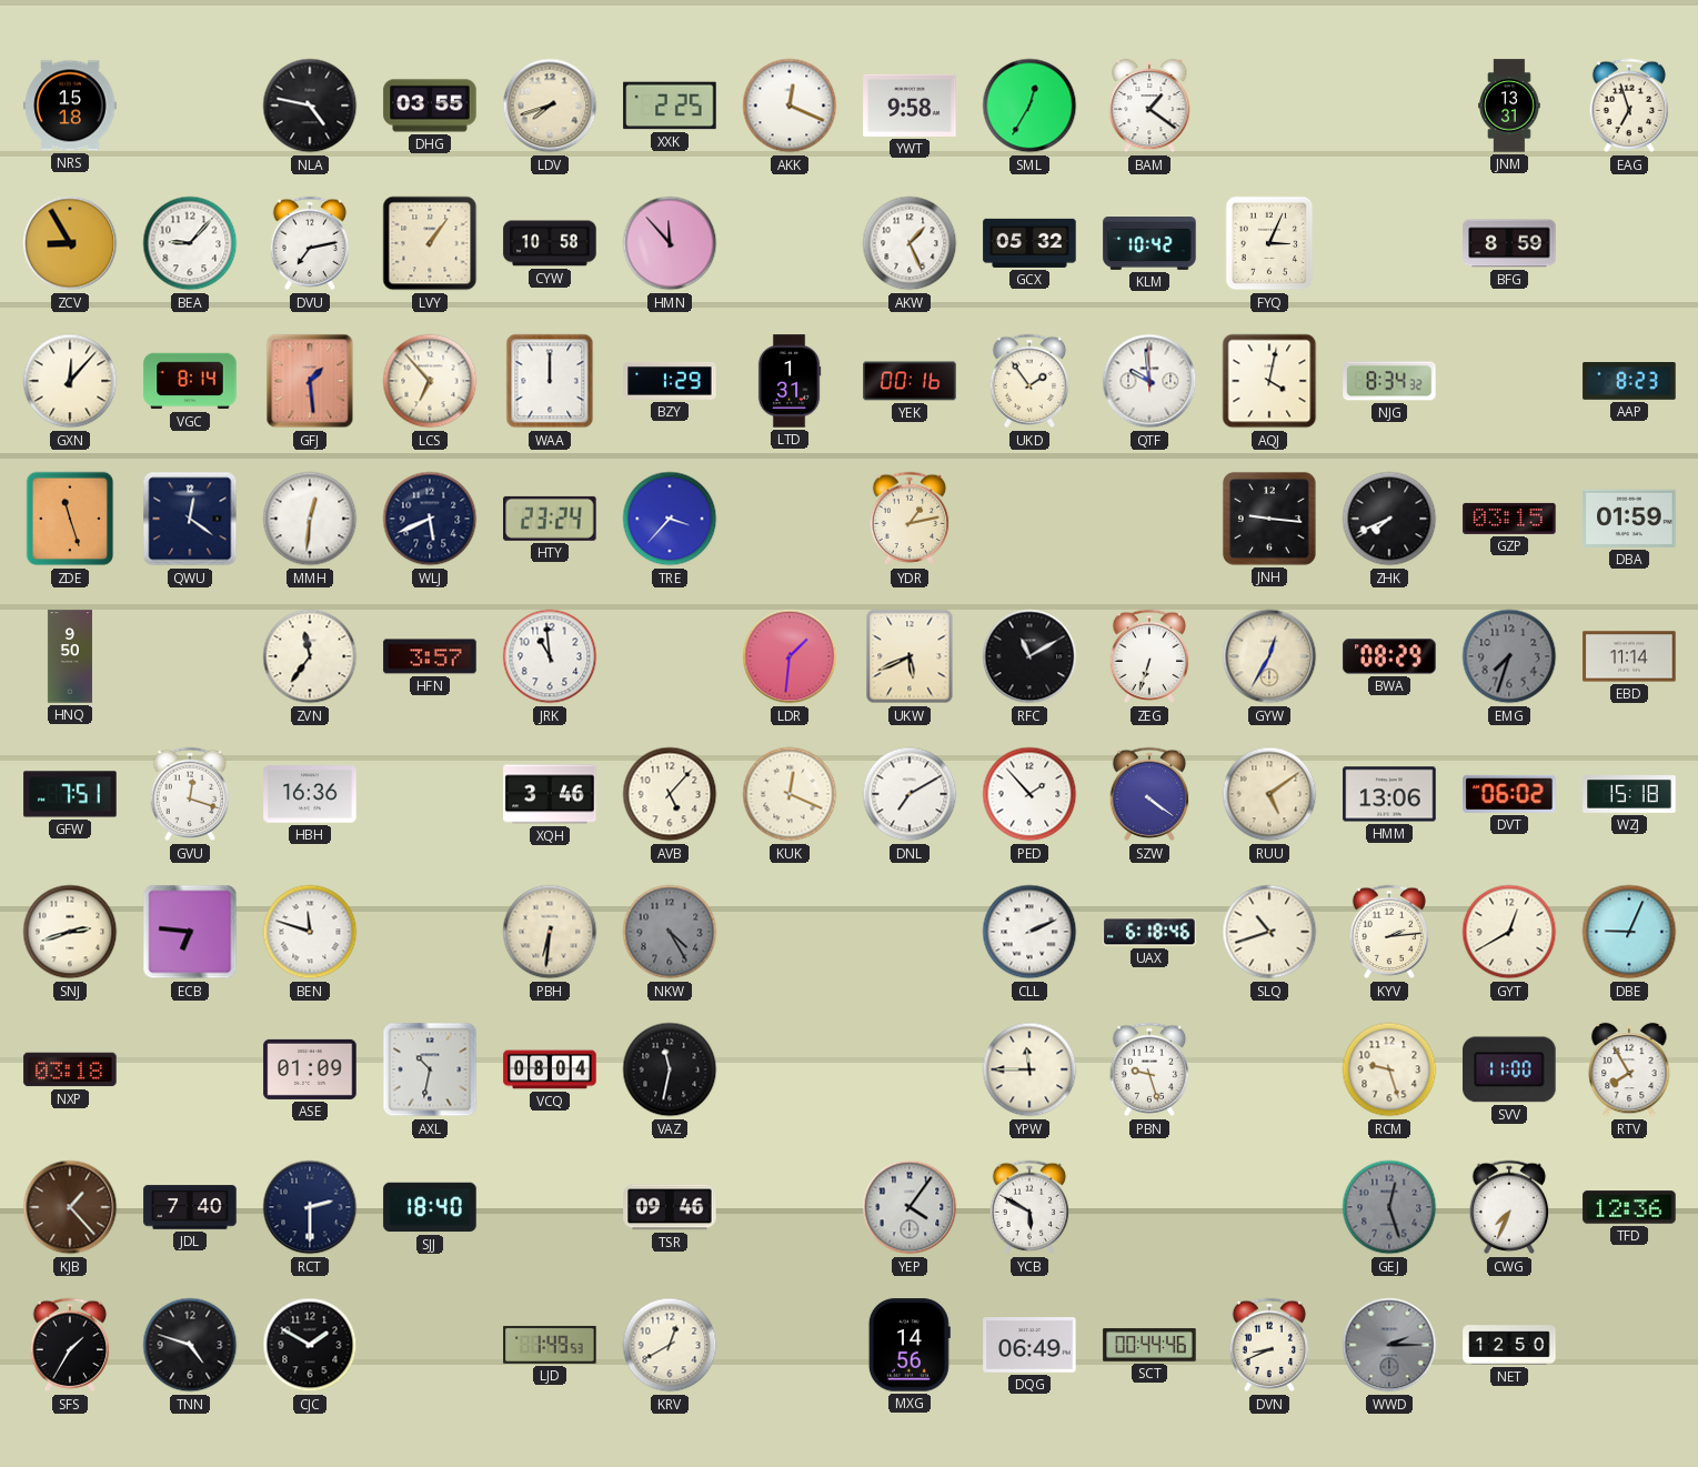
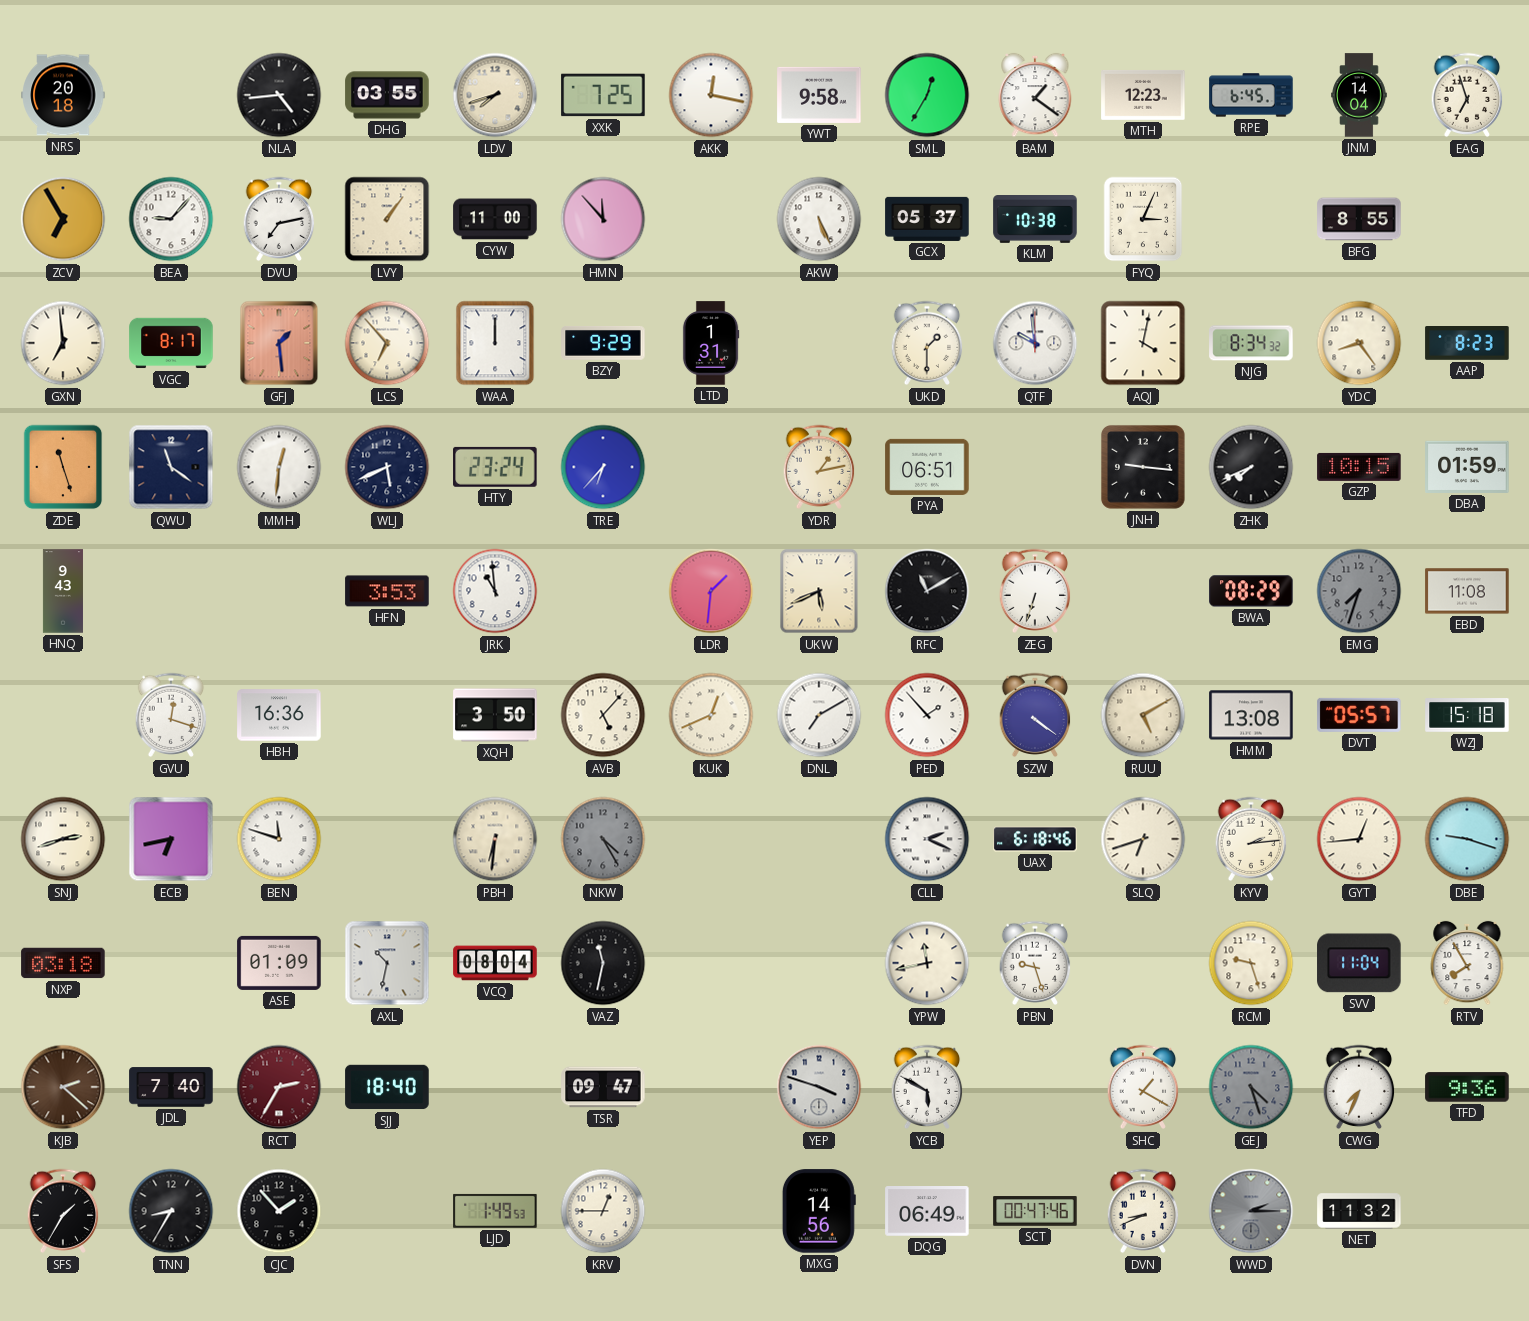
NRS: 15:18 -> 20:18
NLA: 4:47 -> 4:44
XXK: 2:25 -> 7:25
AKK: 12:19 -> 12:17
MTH: none -> 12:23
RPE: none -> 6:45
JNM: 13:31 -> 14:04
ZCV: 8:55 -> 6:55
CYW: 10:58 -> 11:00
AKW: 1:26 -> 5:26
GCX: 05:32 -> 05:37
KLM: 10:42 -> 10:38
BFG: 8:59 -> 8:55
GXN: 12:07 -> 6:59
VGC: 8:14 -> 8:17
BZY: 1:29 -> 9:29
YEK: 00:16 -> none
UKD: 1:54 -> 1:30
YDC: none -> 8:24
QWU: 12:21 -> 11:21
TRE: 3:37 -> 6:37
PYA: none -> 06:51
GZP: 03:15 -> 10:15
HNQ: 9:50 -> 9:43
ZVN: 11:36 -> none
HFN: 3:57 -> 3:53
GYW: 12:35 -> none
EBD: 11:14 -> 11:08
GFW: 7:51 -> none
XQH: 3:46 -> 3:50
KUK: 12:19 -> 12:41
RUU: 5:09 -> 5:10
HMM: 13:06 -> 13:08
DVT: 06:02 -> 05:57
ECB: 6:46 -> 6:43
CLL: 2:11 -> 2:19
SLQ: 10:42 -> 6:42
GYT: 12:40 -> 12:44
DBE: 9:04 -> 9:18
YPW: 11:45 -> 11:43
SVV: 11:00 -> 11:04
KJB: 1:23 -> 2:22
RCT: 2:30 -> 2:35
RCT dial: navy -> burgundy
TSR: 09:46 -> 09:47
YEP: 4:06 -> 3:48
SHC: none -> 1:20
GEJ: 12:27 -> 4:27
TFD: 12:36 -> 9:36
TNN: 4:48 -> 8:35
CJC: 1:50 -> 1:53
KRV: 12:40 -> 12:45
SCT: 00:44 -> 00:47
NET: 12:50 -> 11:32
